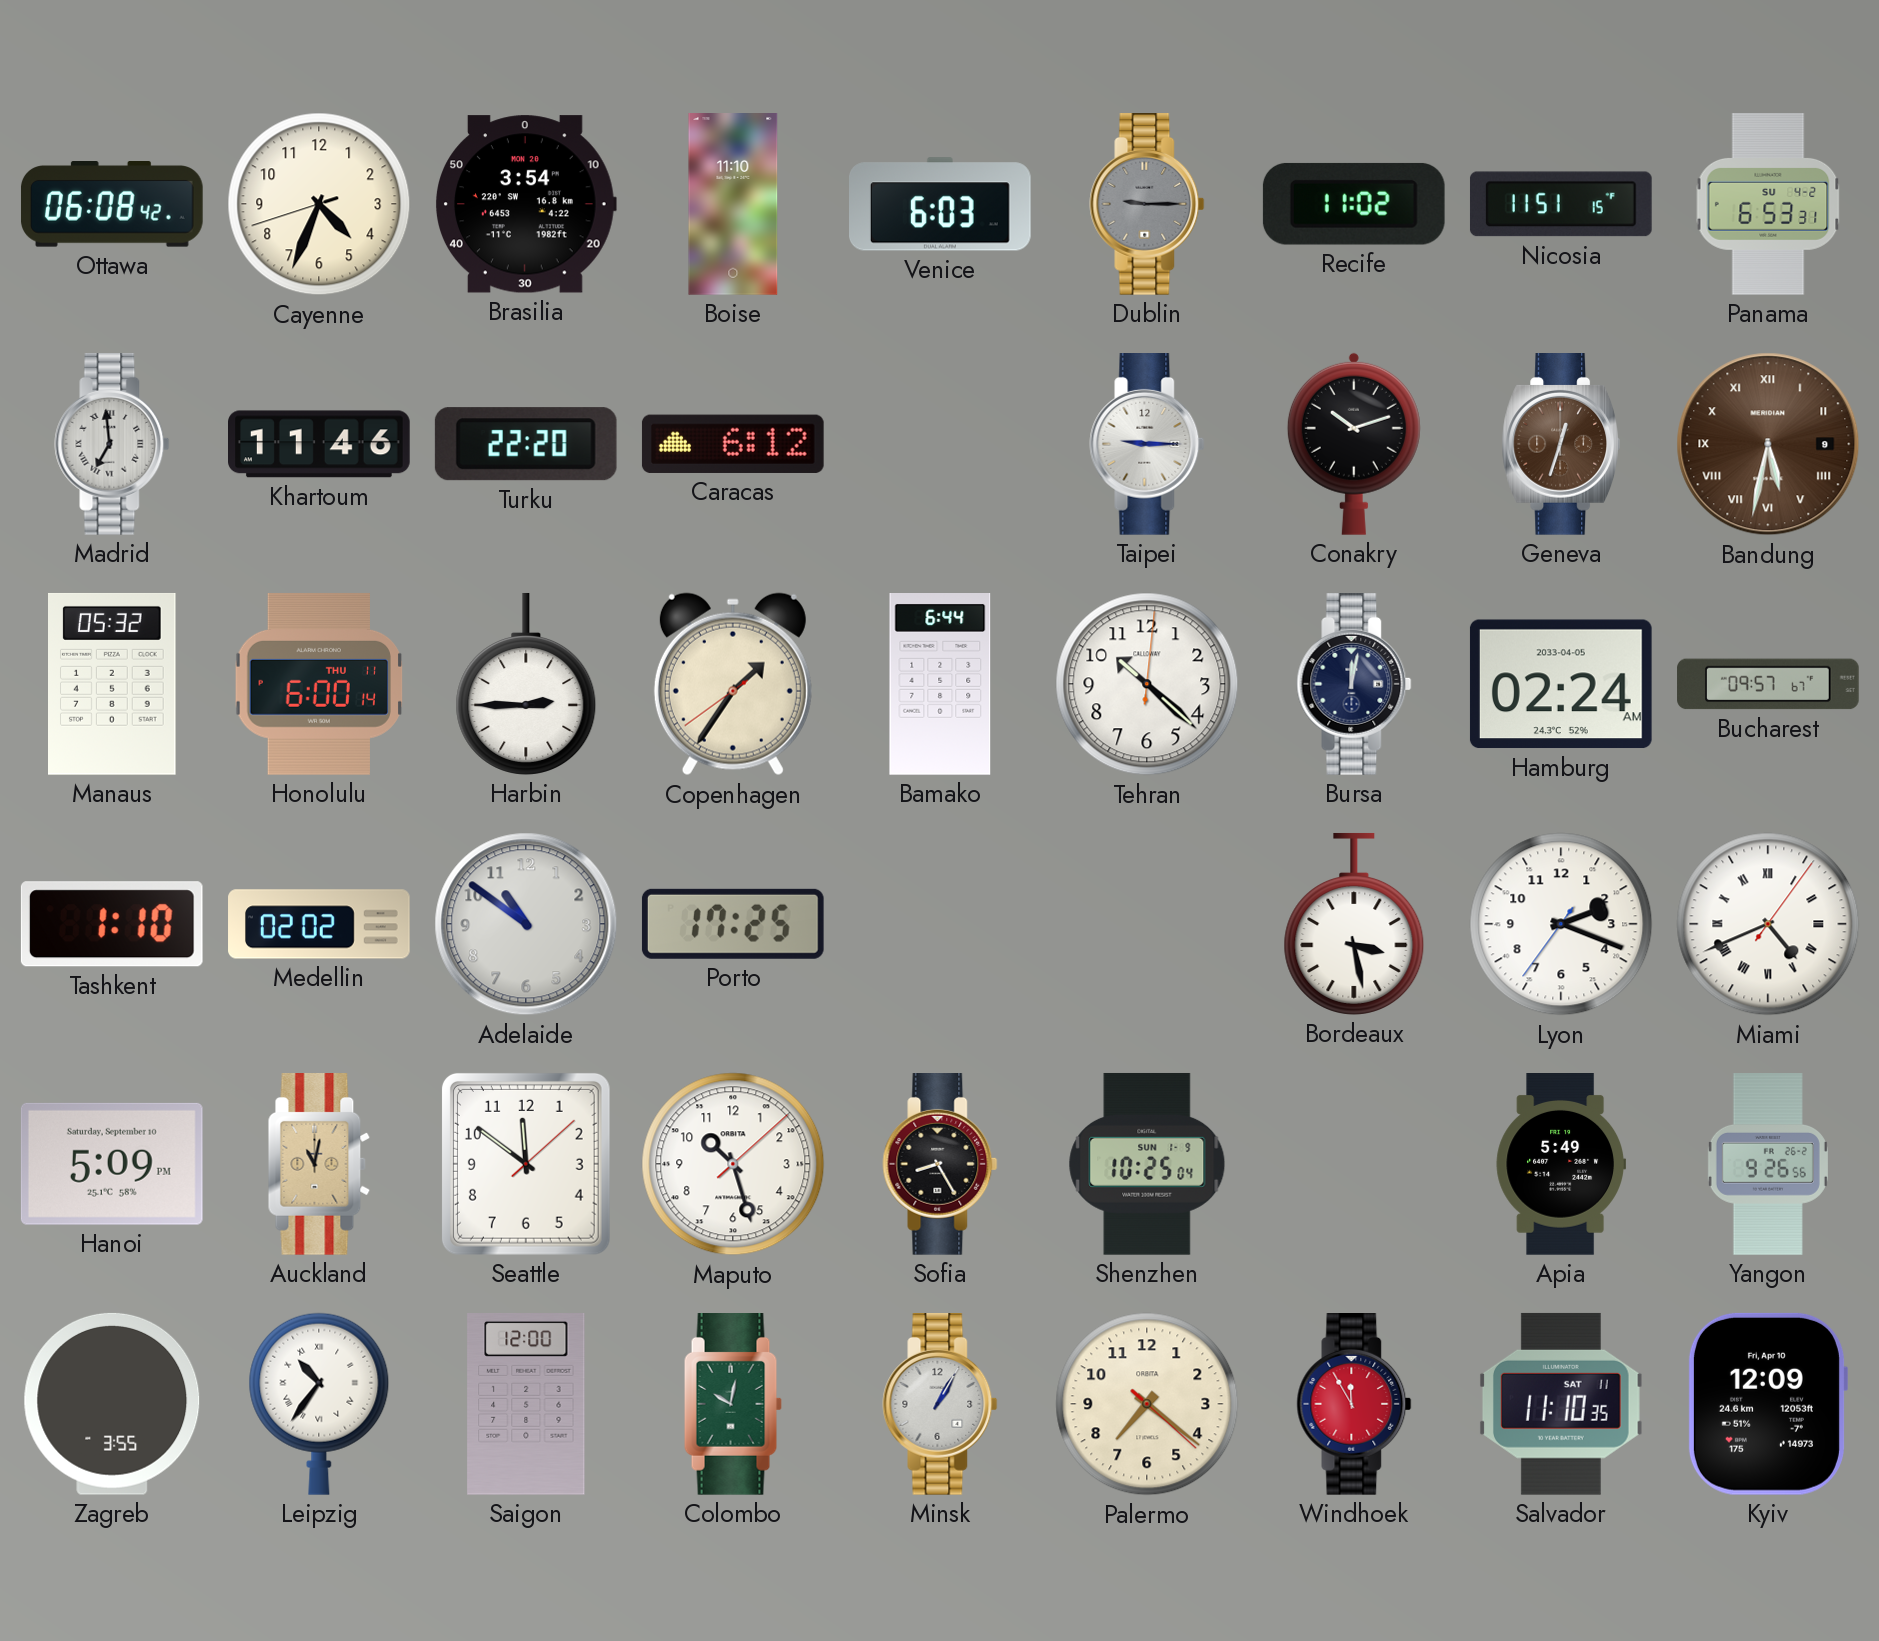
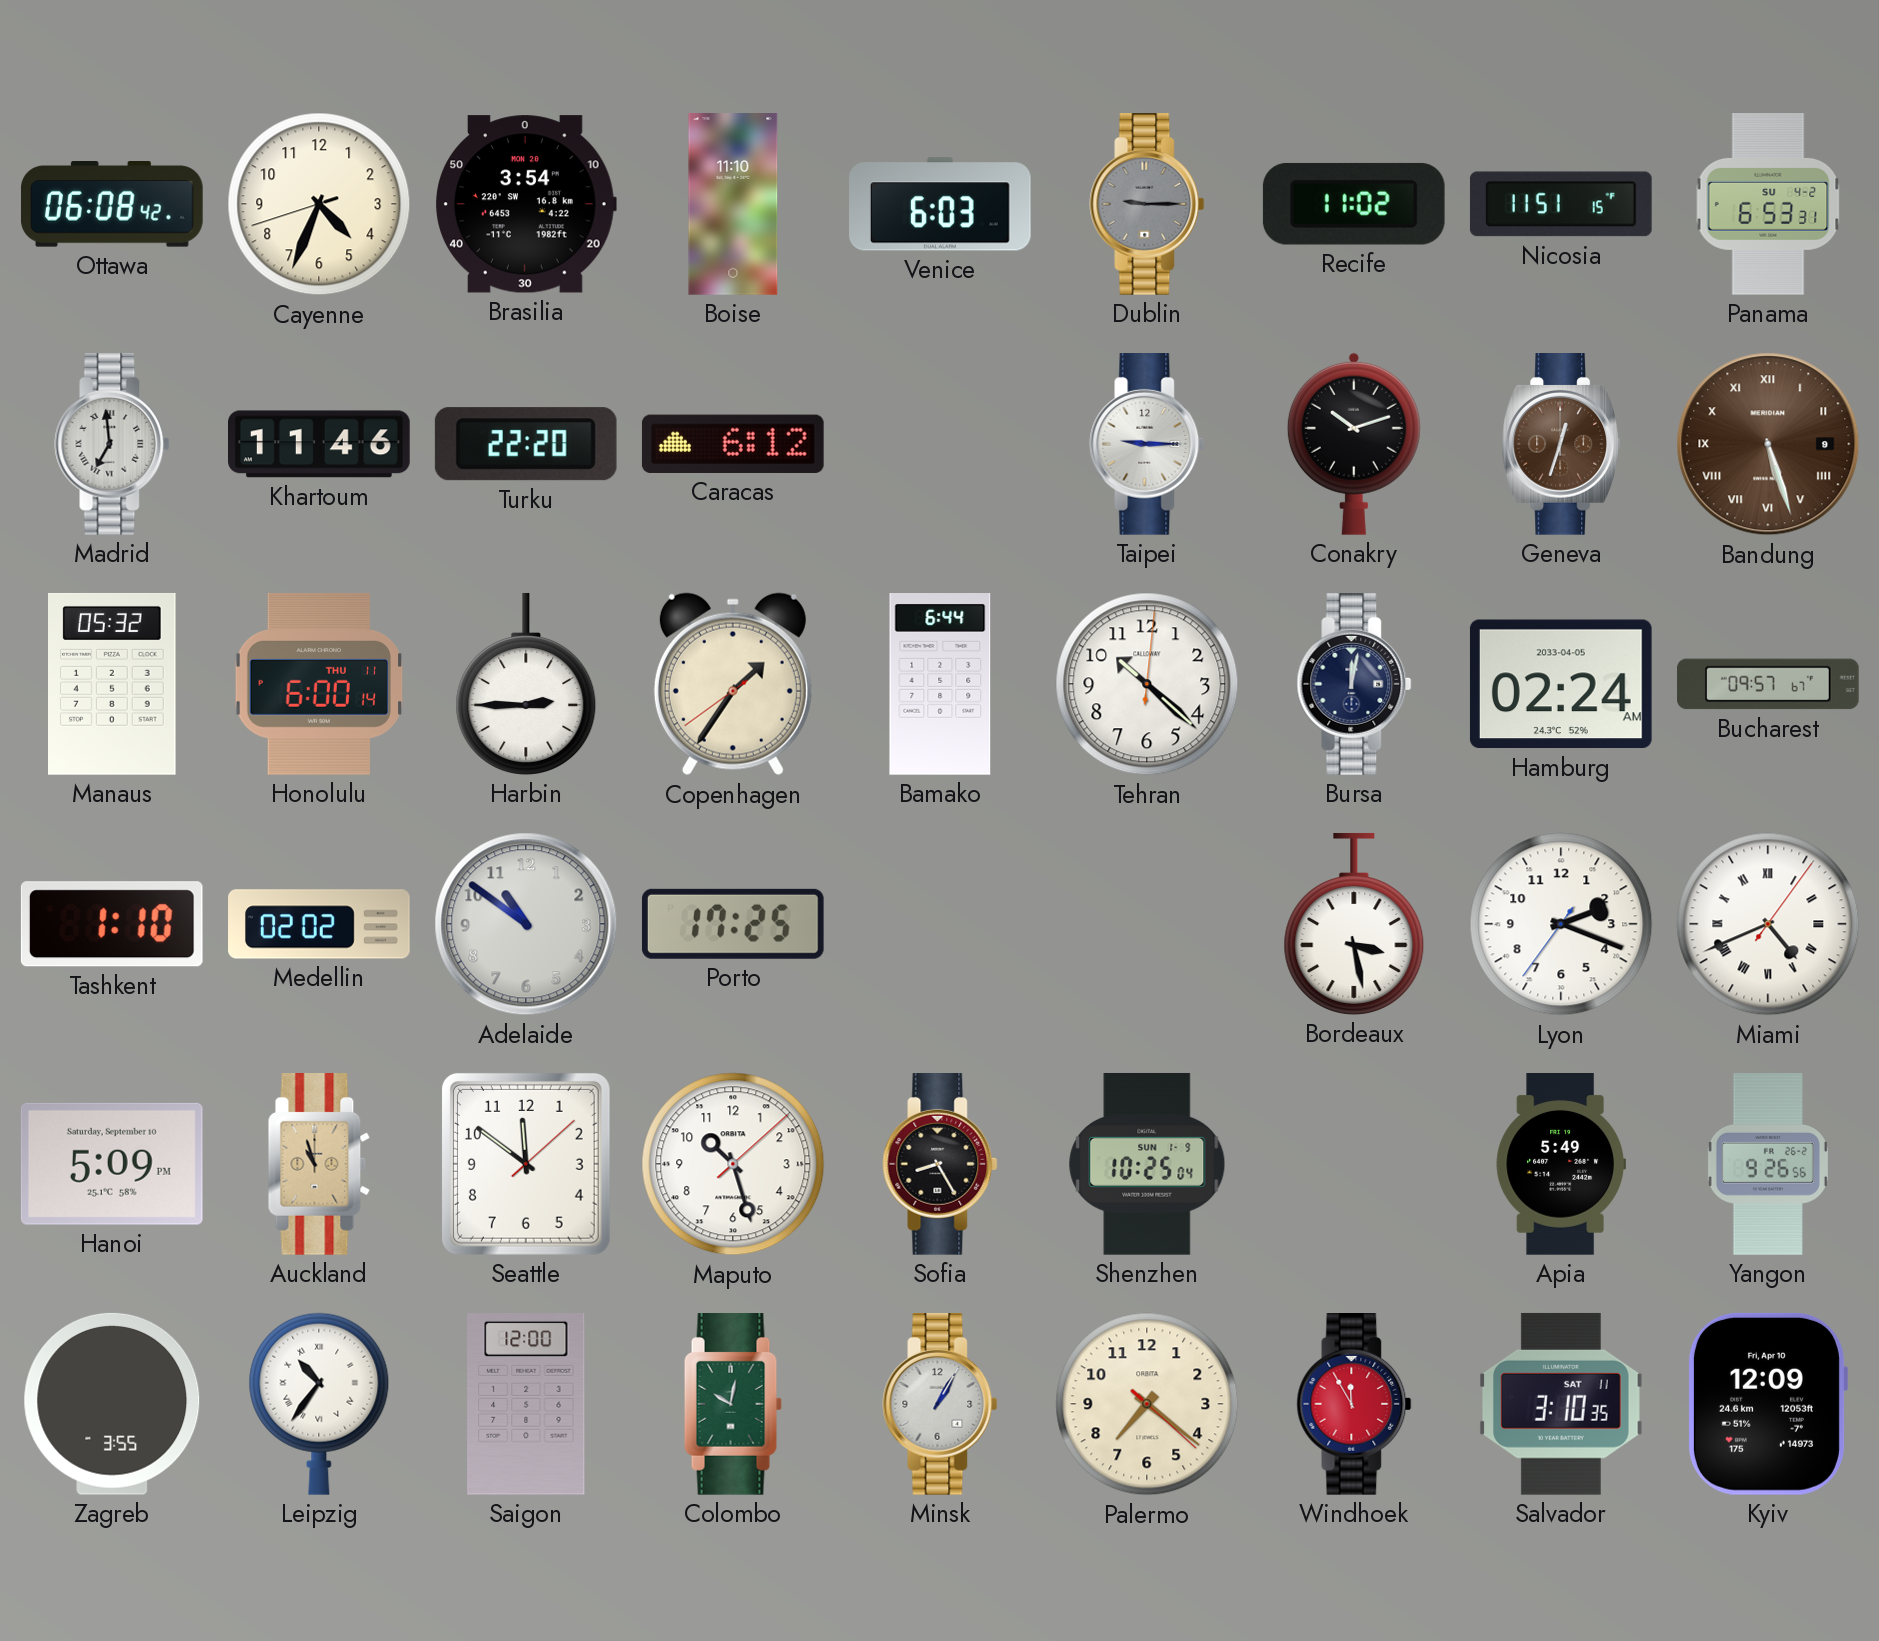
Bandung: 5:32 -> 5:27
Auckland: 11:02 -> 10:57
Salvador: 11:10 -> 3:10
